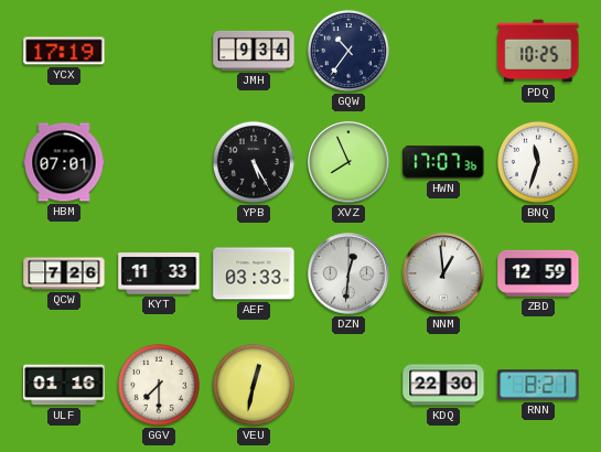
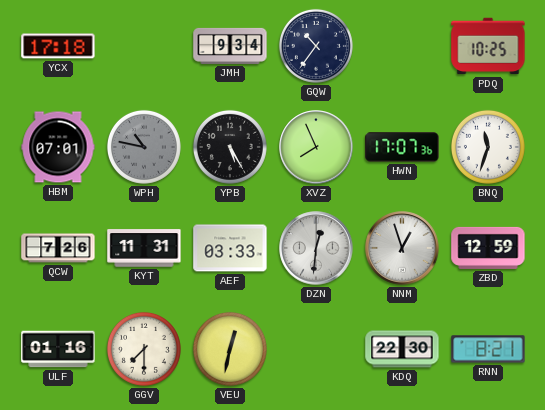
YCX: 17:19 -> 17:18
WPH: none -> 10:47
KYT: 11:33 -> 11:31
NNM: 12:59 -> 12:57
